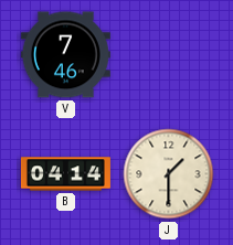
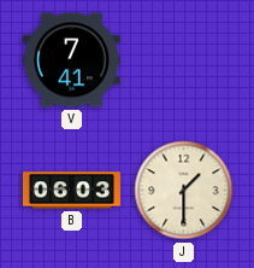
V: 7:46 -> 7:41
B: 04:14 -> 06:03
